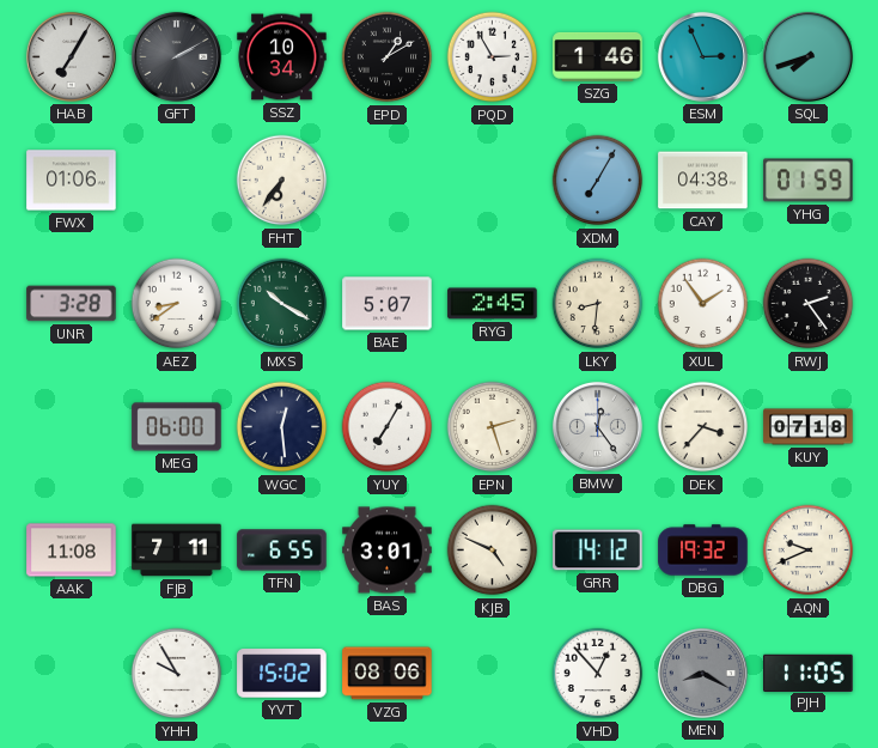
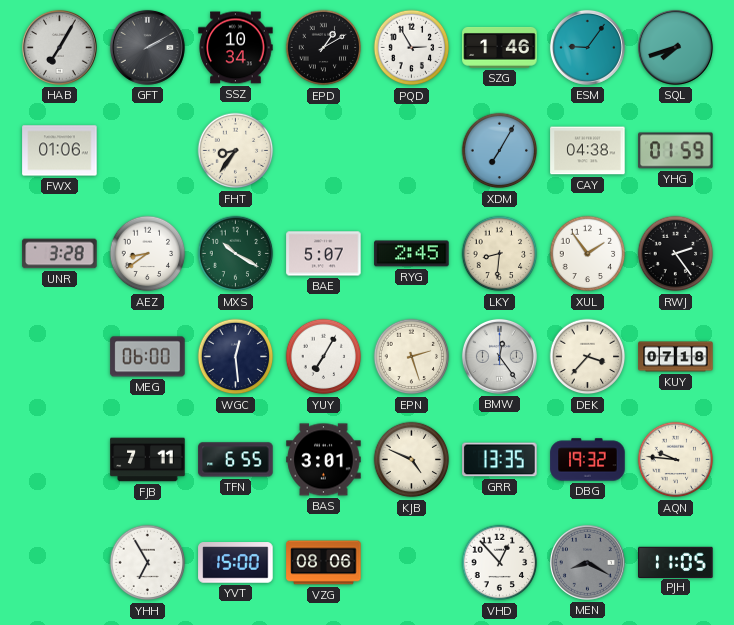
ESM: 2:56 -> 9:06
FHT: 6:36 -> 8:36
AAK: 11:08 -> none
GRR: 14:12 -> 13:35
AQN: 9:41 -> 9:46
YHH: 9:55 -> 6:55
YVT: 15:02 -> 15:00
